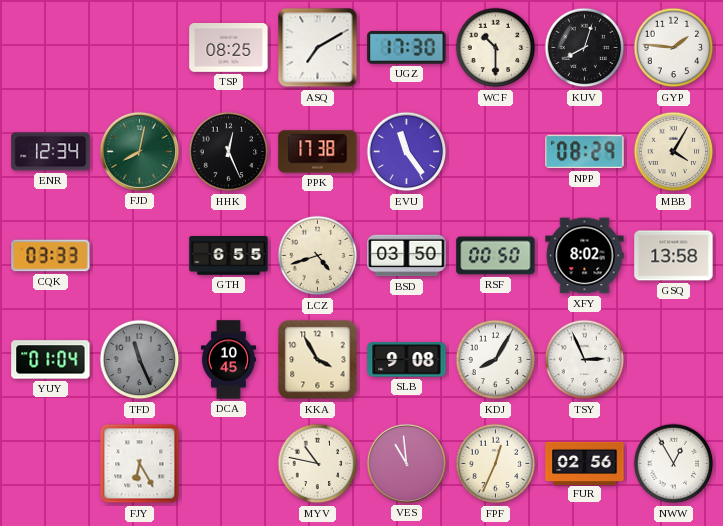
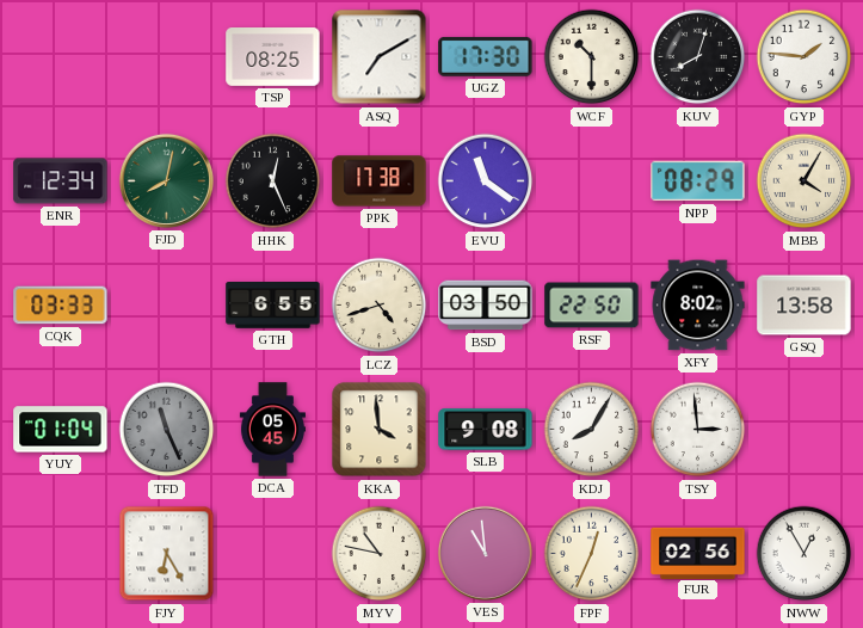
EVU: 11:24 -> 11:21
RSF: 00:50 -> 22:50
DCA: 10:45 -> 05:45
KKA: 3:55 -> 3:59
TSY: 2:56 -> 2:59
